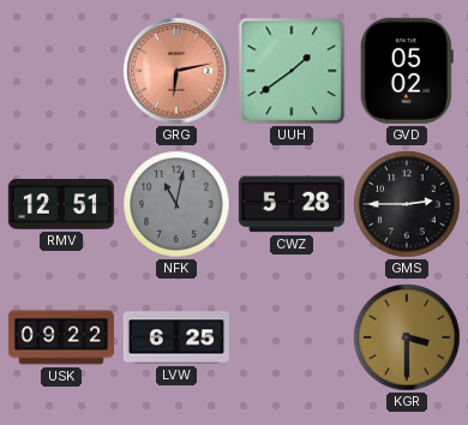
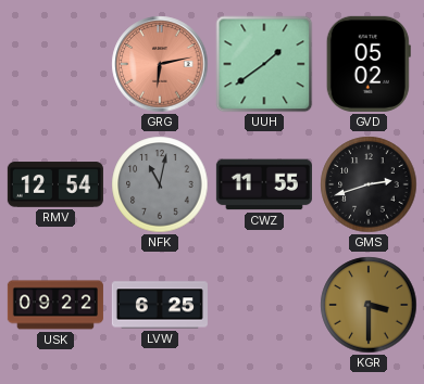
RMV: 12:51 -> 12:54
CWZ: 5:28 -> 11:55
GMS: 2:45 -> 2:42
